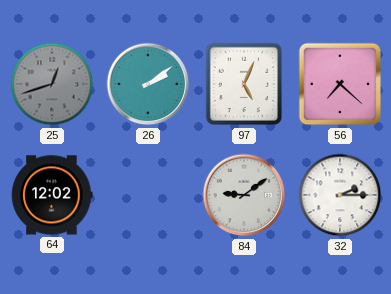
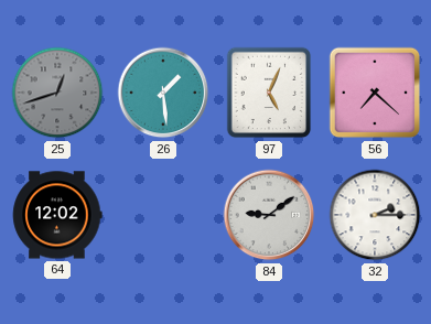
26: 2:09 -> 1:29
